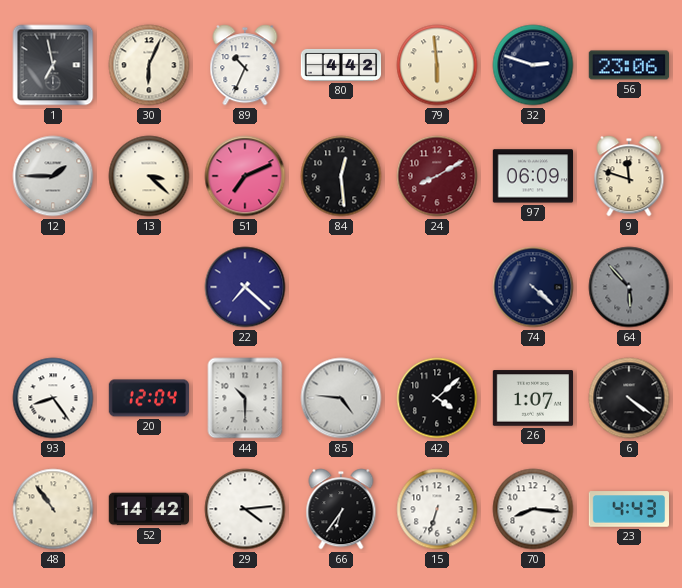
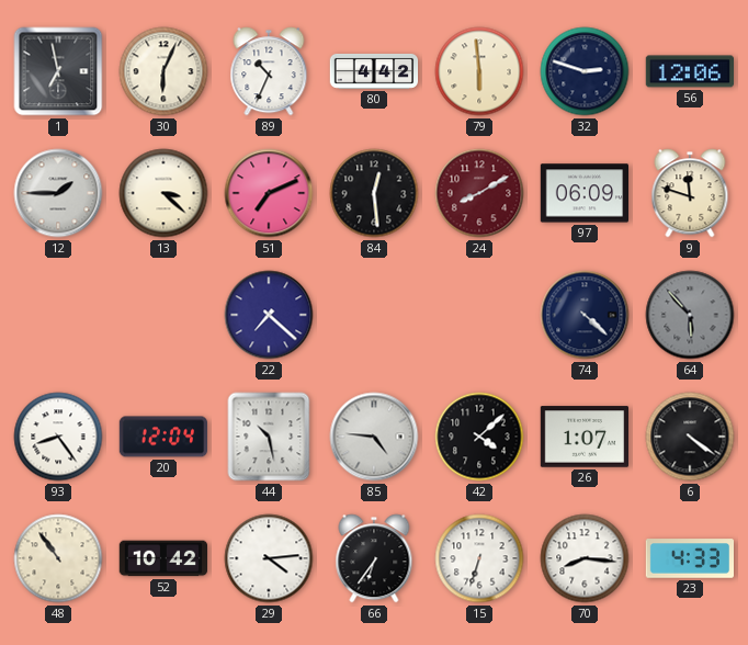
56: 23:06 -> 12:06
44: 10:30 -> 10:28
52: 14:42 -> 10:42
23: 4:43 -> 4:33
